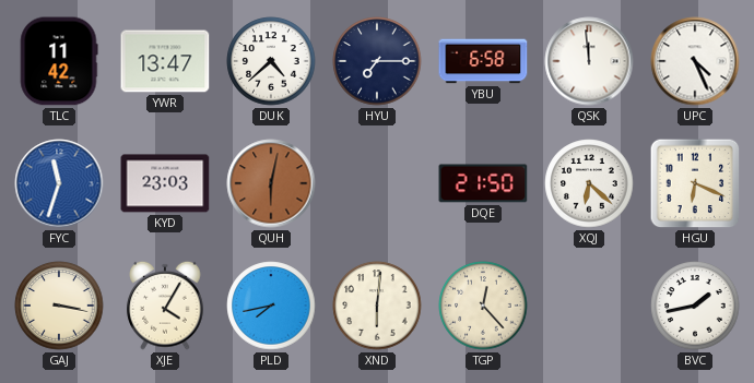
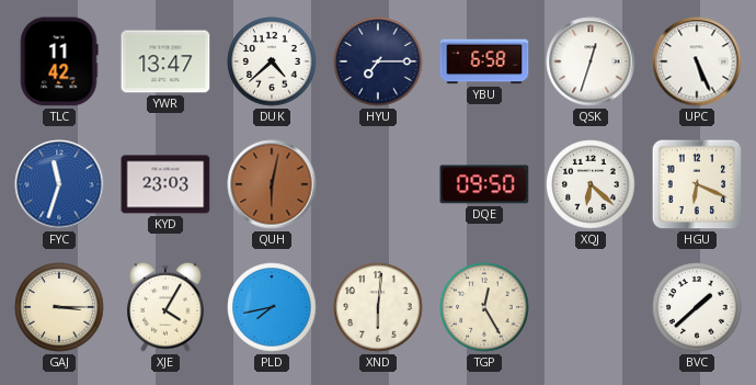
QSK: 11:59 -> 12:33
UPC: 4:26 -> 5:26
DQE: 21:50 -> 09:50
GAJ: 3:17 -> 3:15
TGP: 12:23 -> 12:25
BVC: 1:43 -> 1:38
